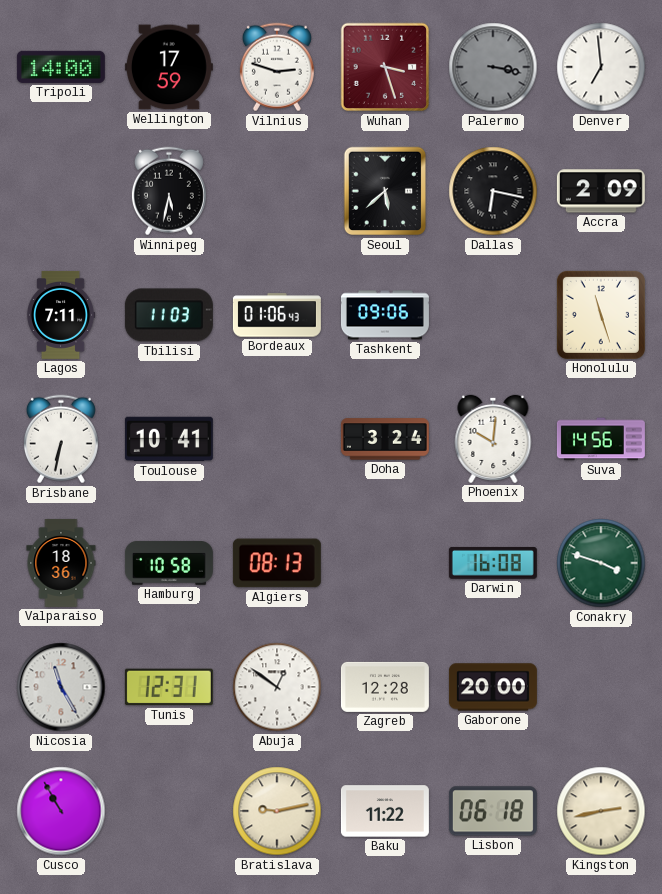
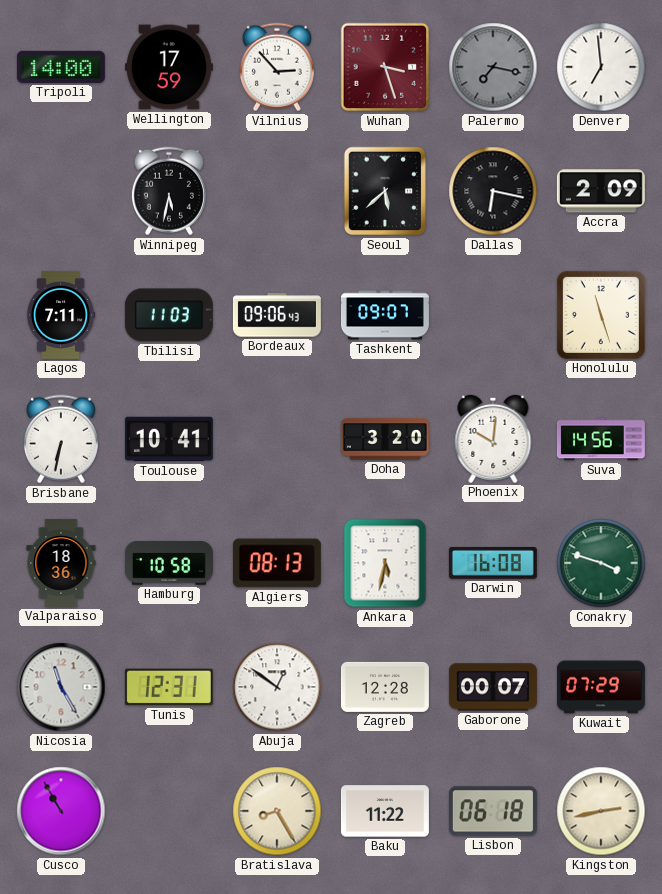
Vilnius: 2:48 -> 2:53
Palermo: 3:17 -> 7:17
Bordeaux: 01:06 -> 09:06
Tashkent: 09:06 -> 09:07
Doha: 3:24 -> 3:20
Ankara: none -> 5:32
Gaborone: 20:00 -> 00:07
Kuwait: none -> 07:29
Bratislava: 9:13 -> 8:25
